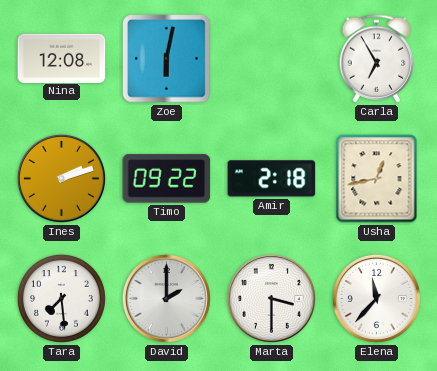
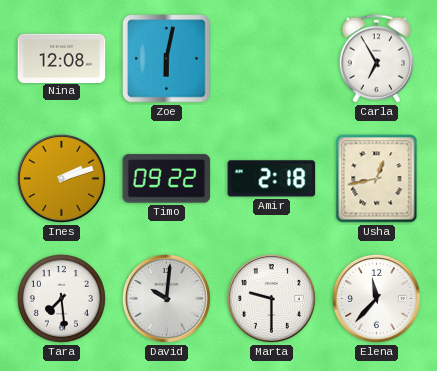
David: 2:00 -> 10:01
Marta: 3:30 -> 9:30
